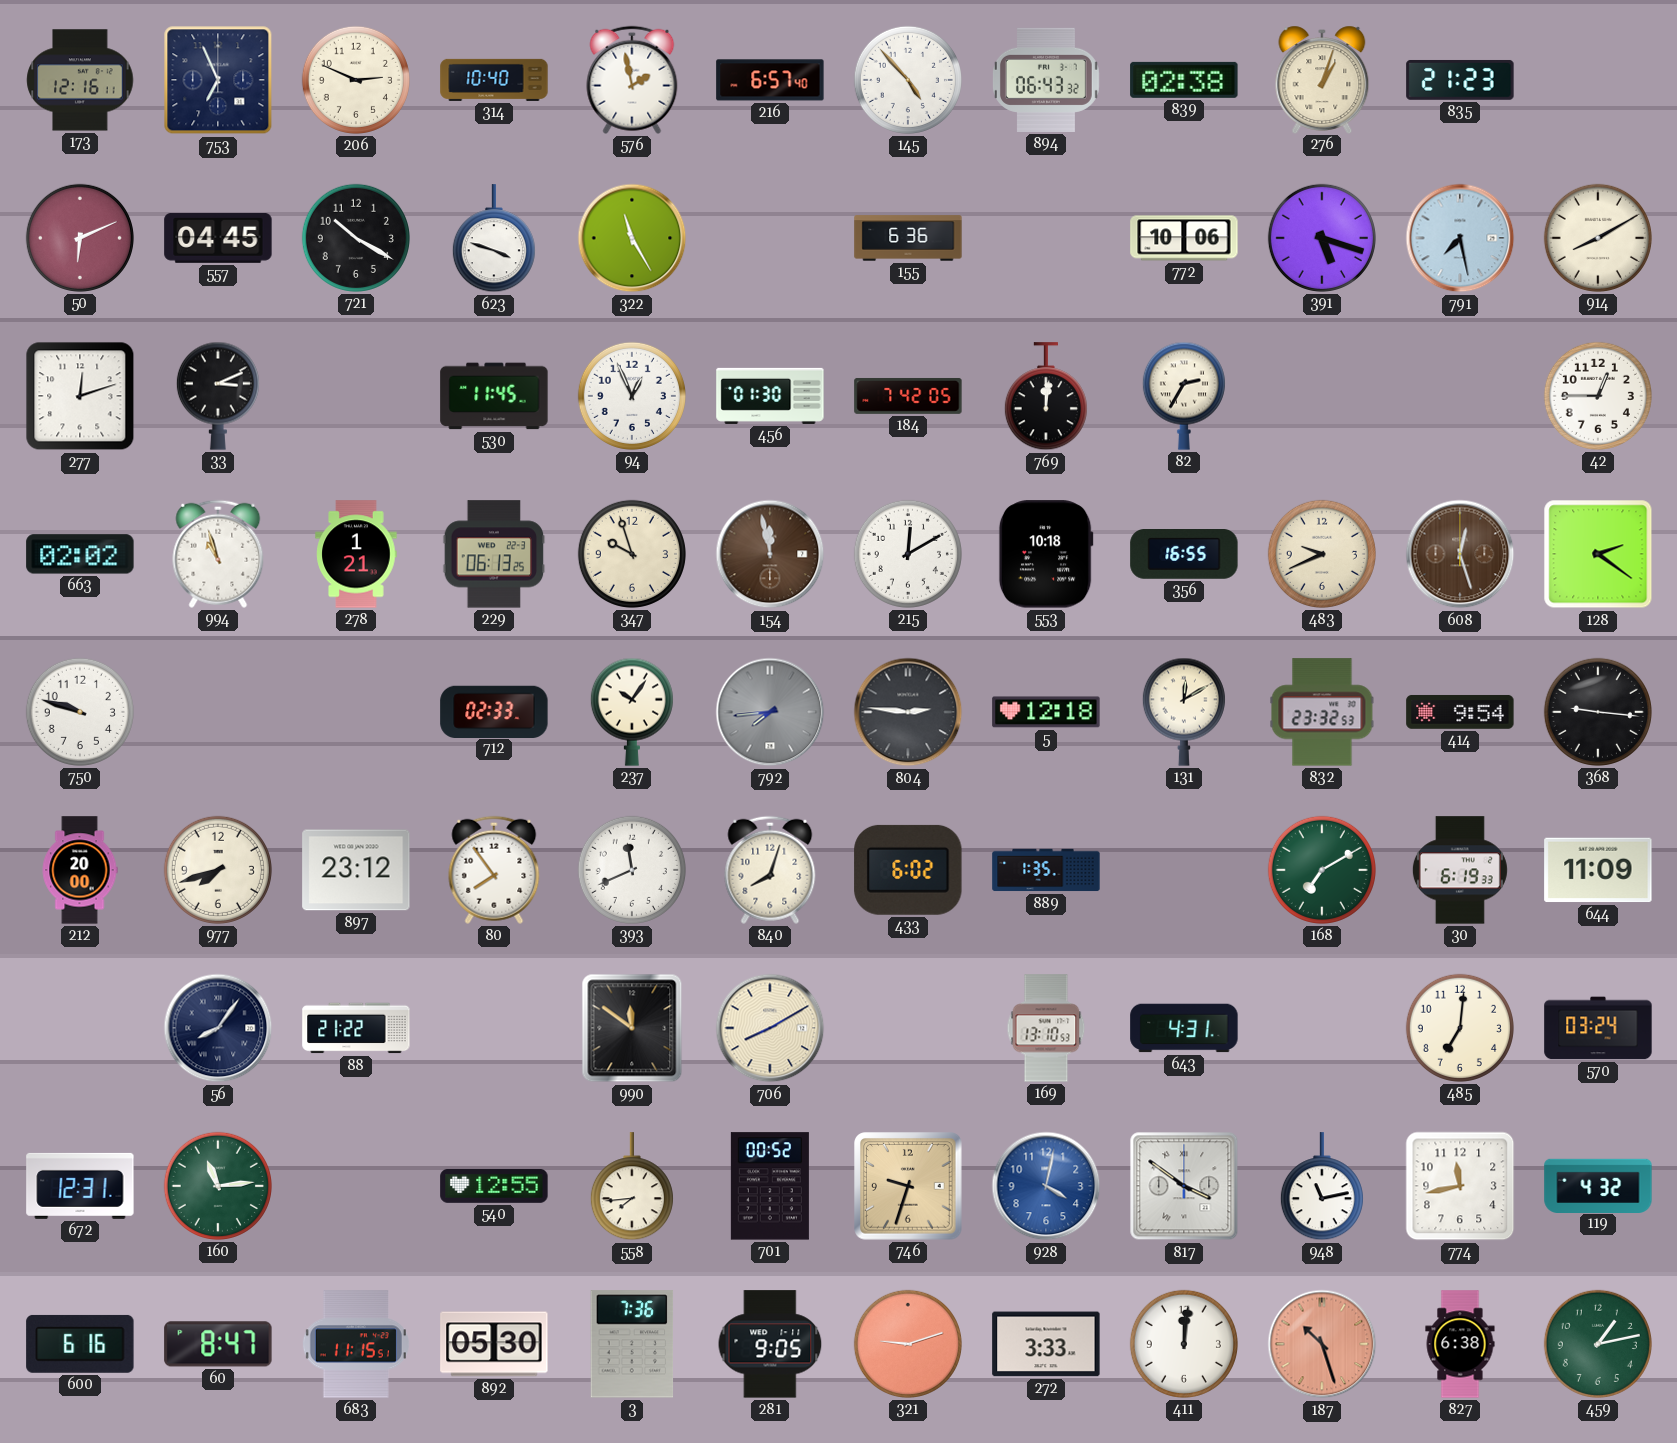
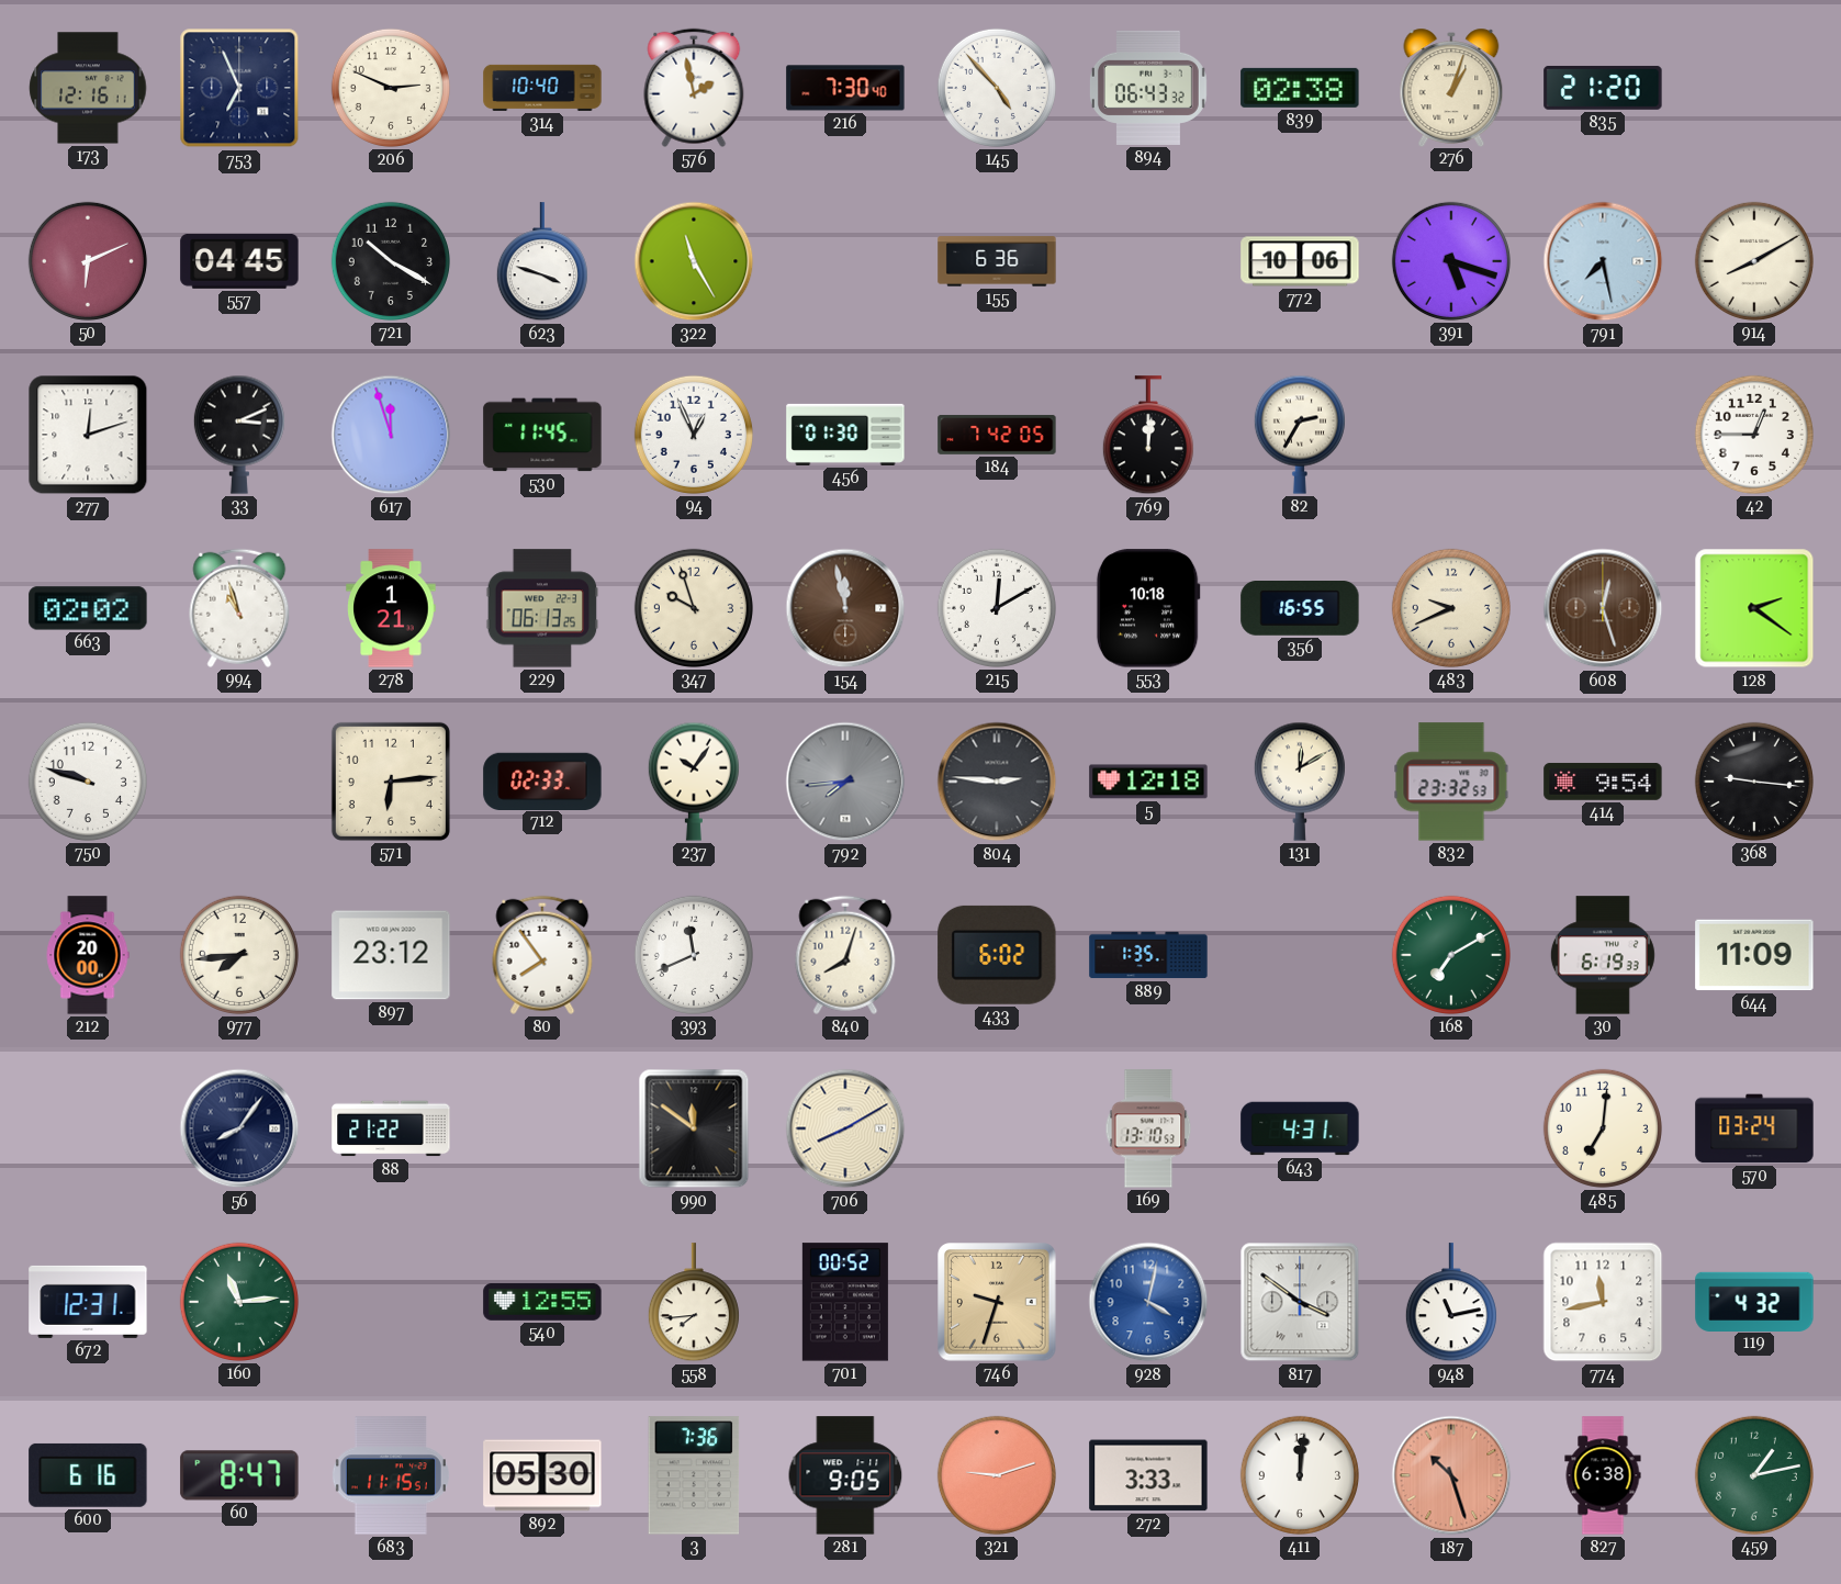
216: 6:57 -> 7:30
835: 21:23 -> 21:20
617: none -> 11:57
571: none -> 6:14
977: 7:42 -> 7:44
